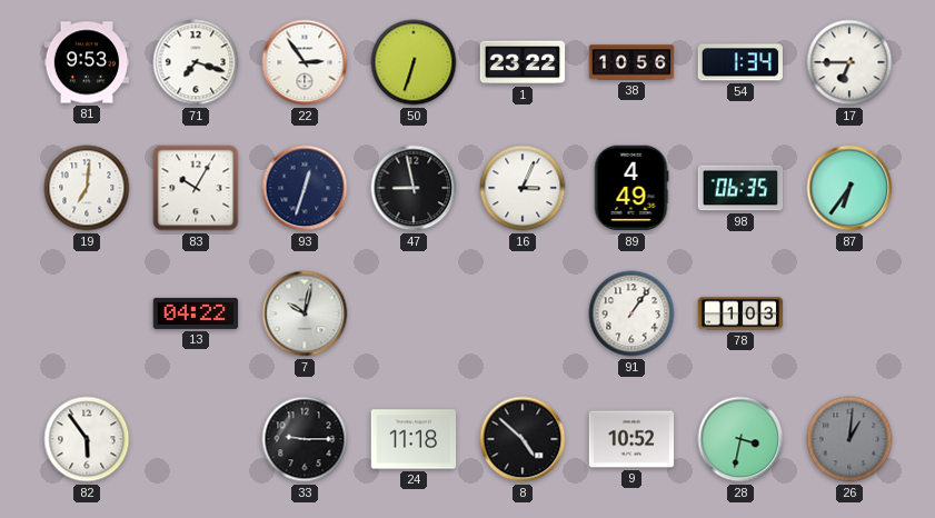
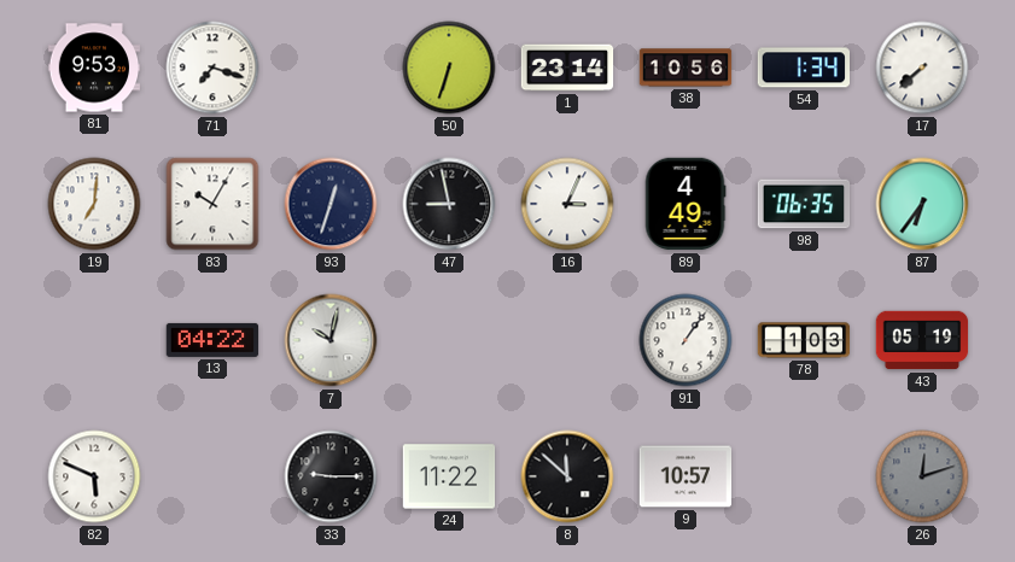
22: 2:54 -> none
1: 23:22 -> 23:14
17: 6:45 -> 7:38
43: none -> 05:19
82: 5:54 -> 5:49
24: 11:18 -> 11:22
8: 4:52 -> 11:52
9: 10:52 -> 10:57
28: 3:32 -> none
26: 1:01 -> 12:12
